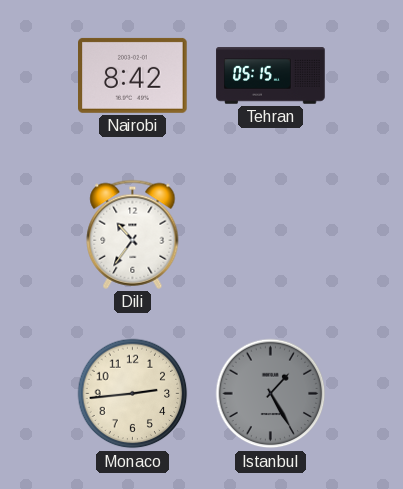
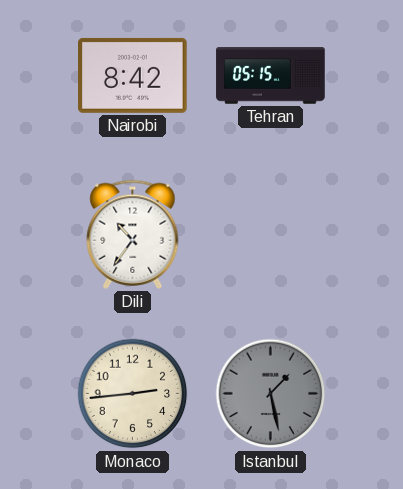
Istanbul: 1:25 -> 1:28
